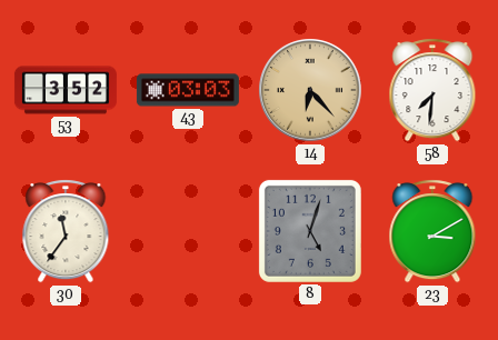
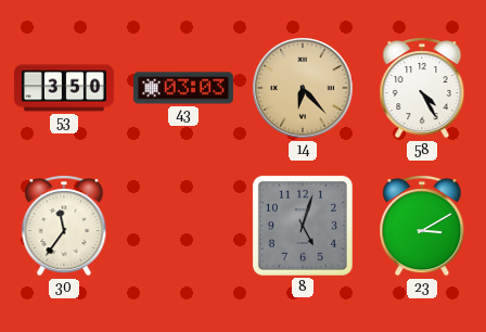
53: 3:52 -> 3:50
58: 7:31 -> 4:25
